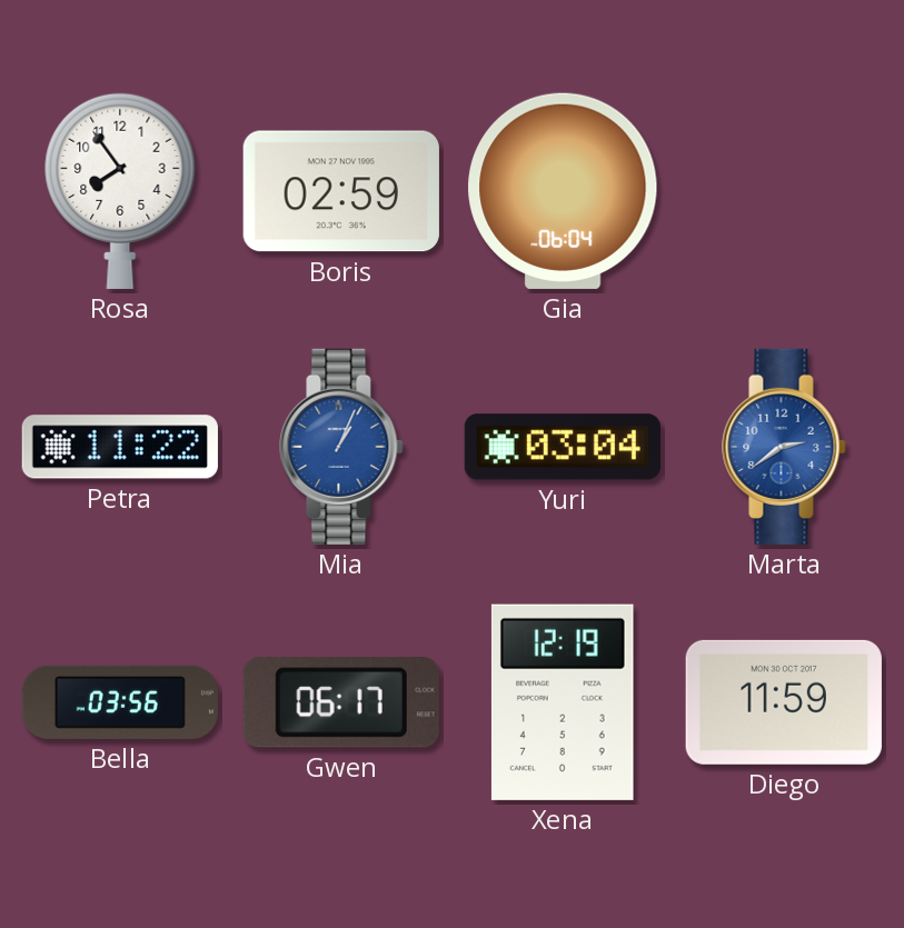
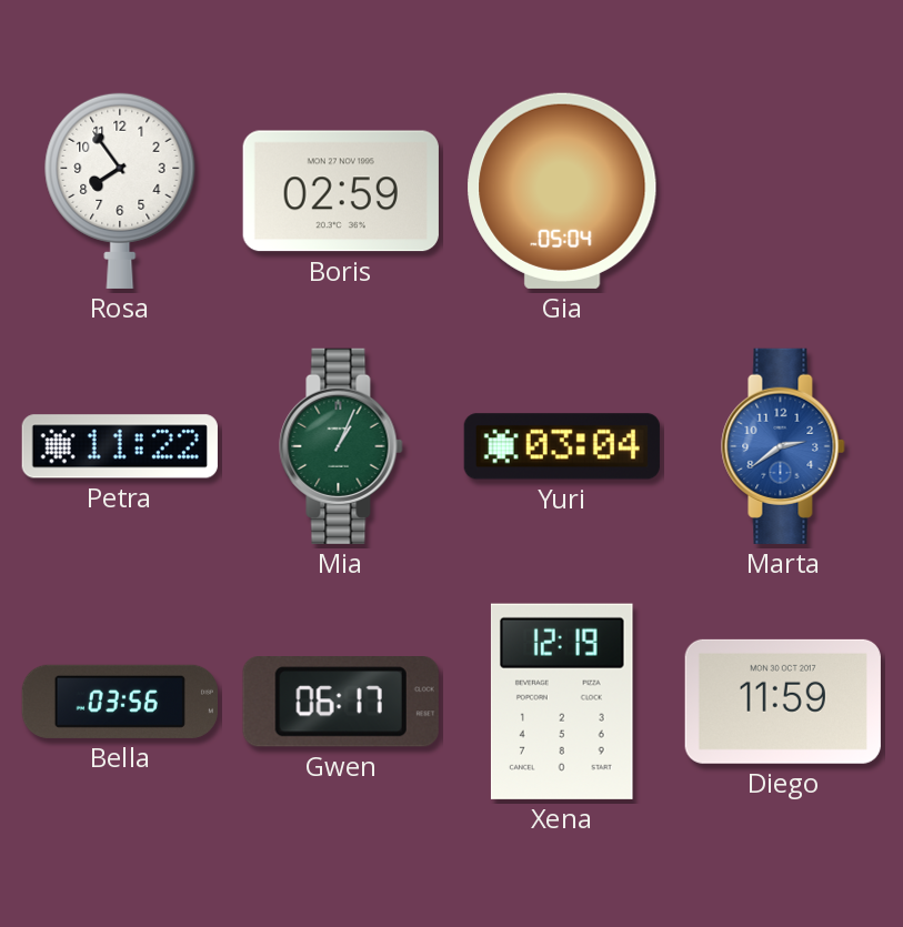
Gia: 06:04 -> 05:04
Mia dial: blue -> green
